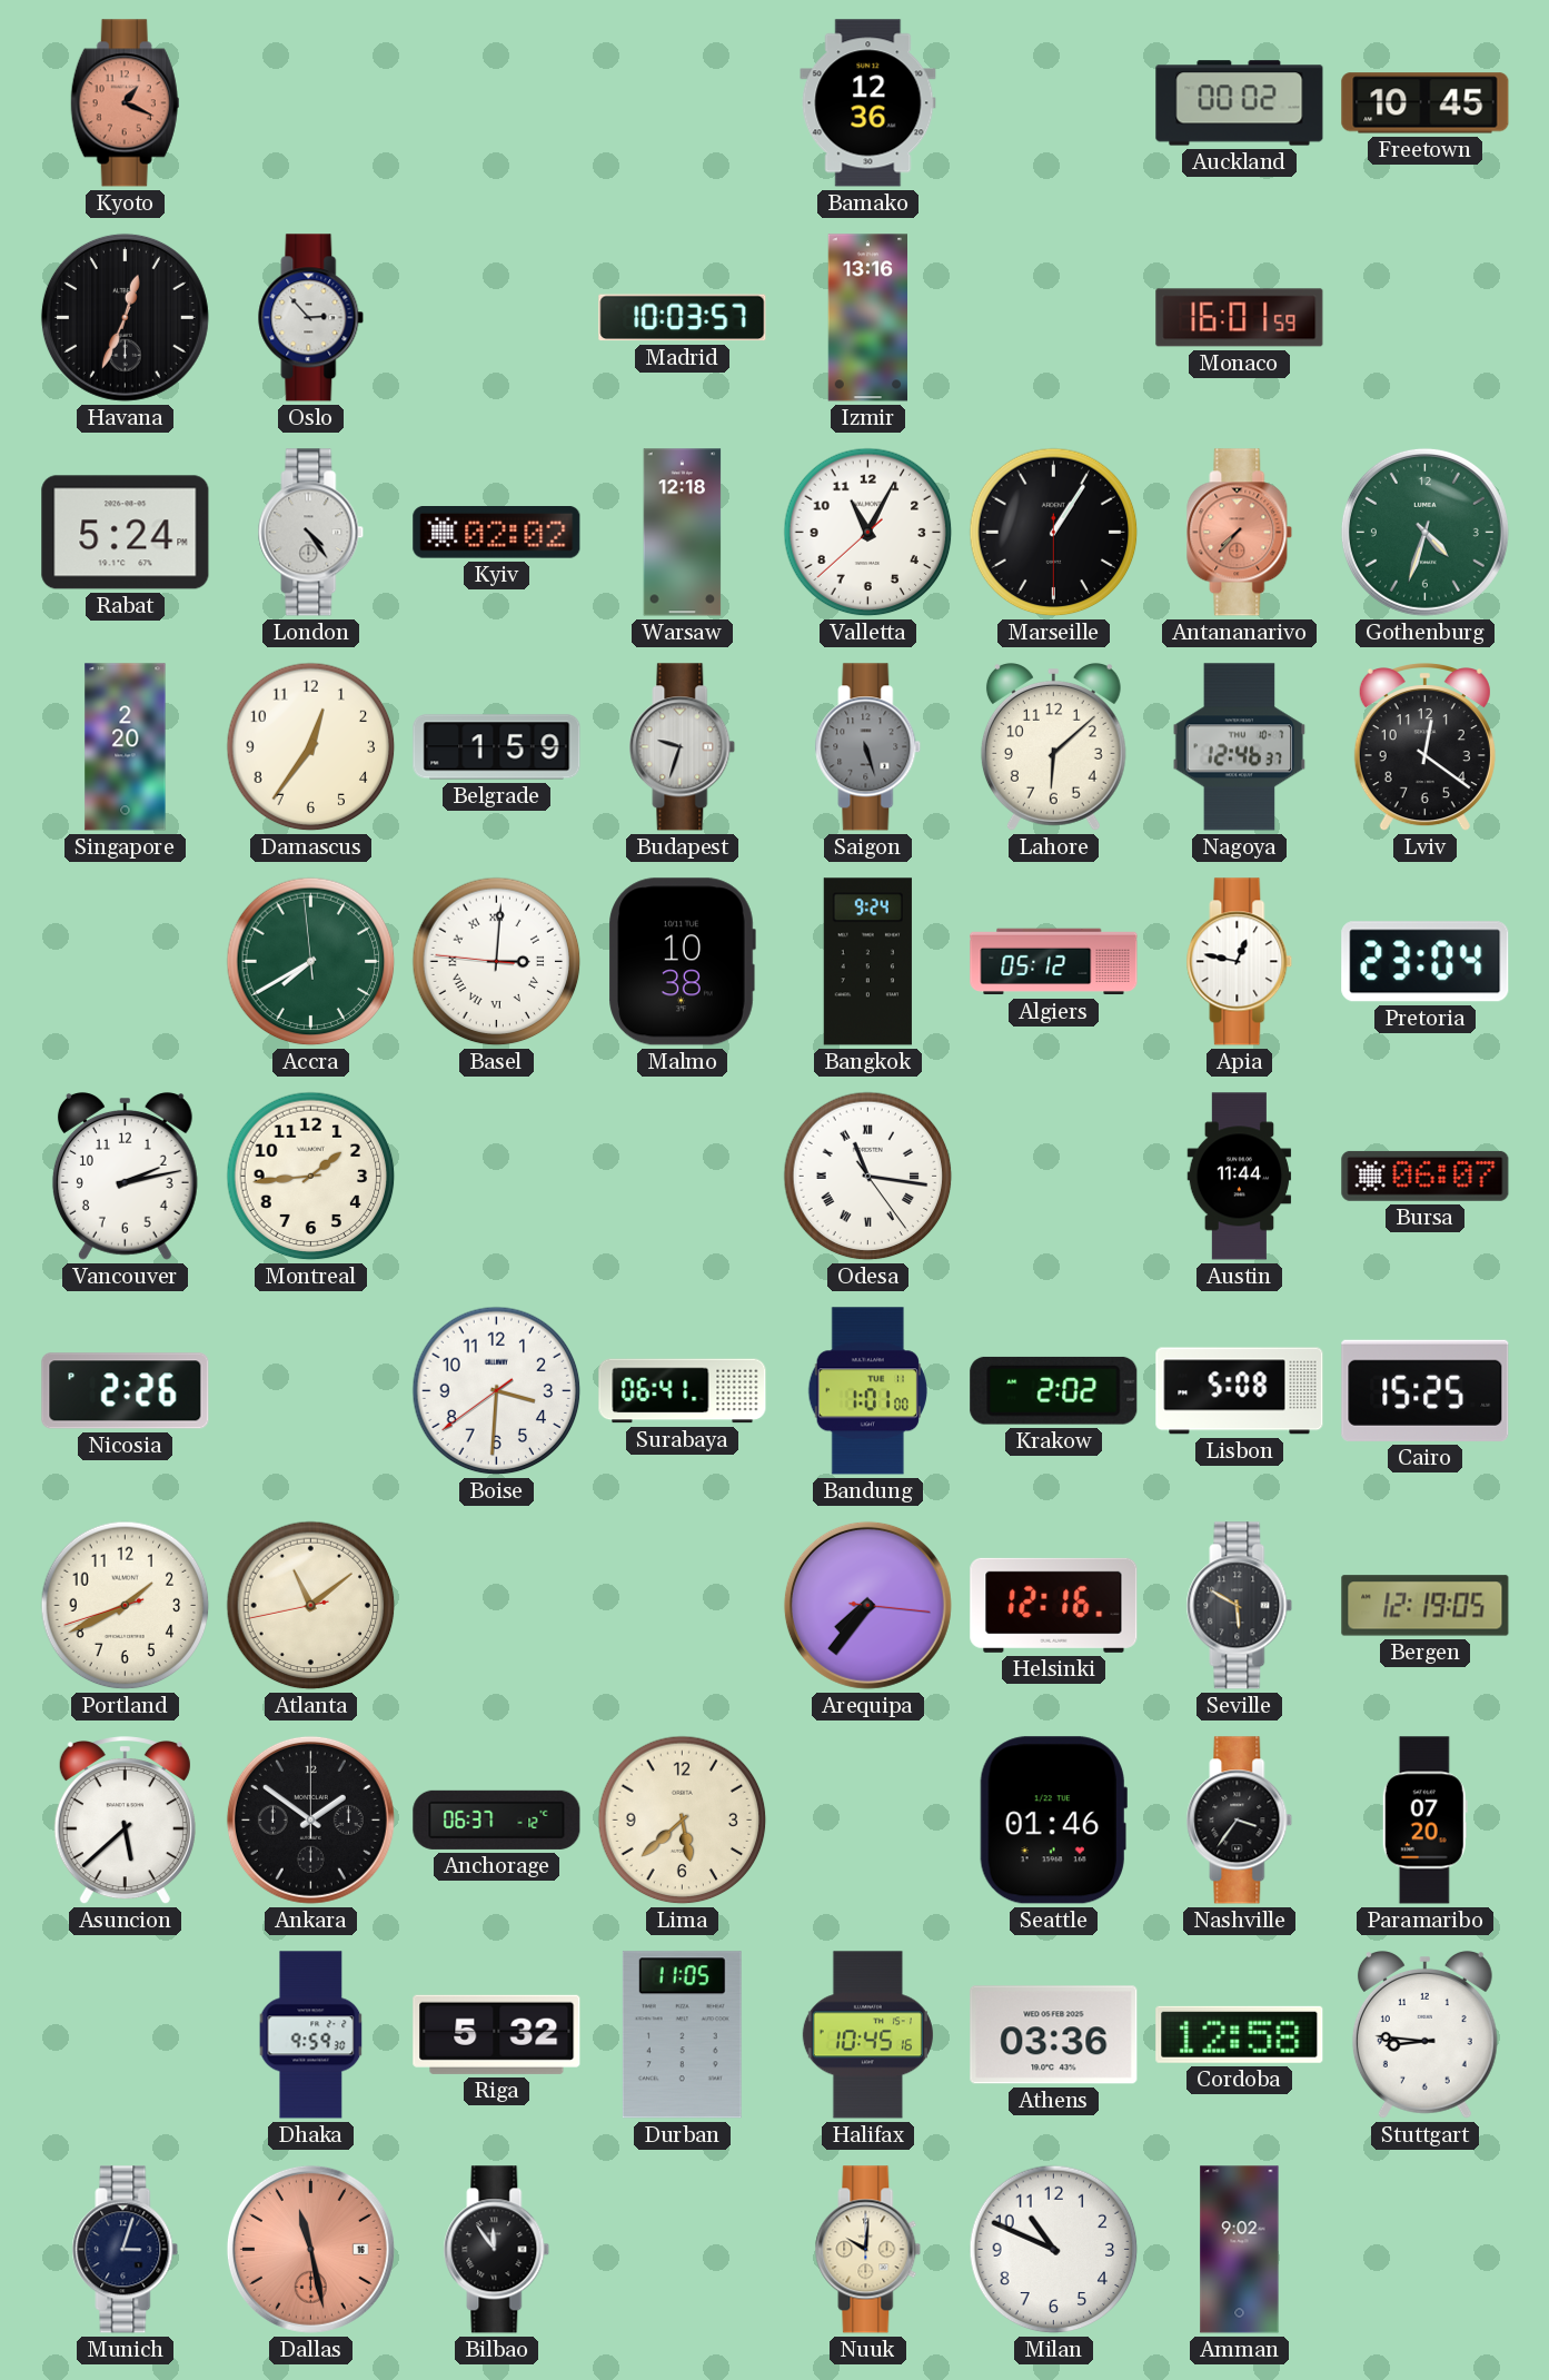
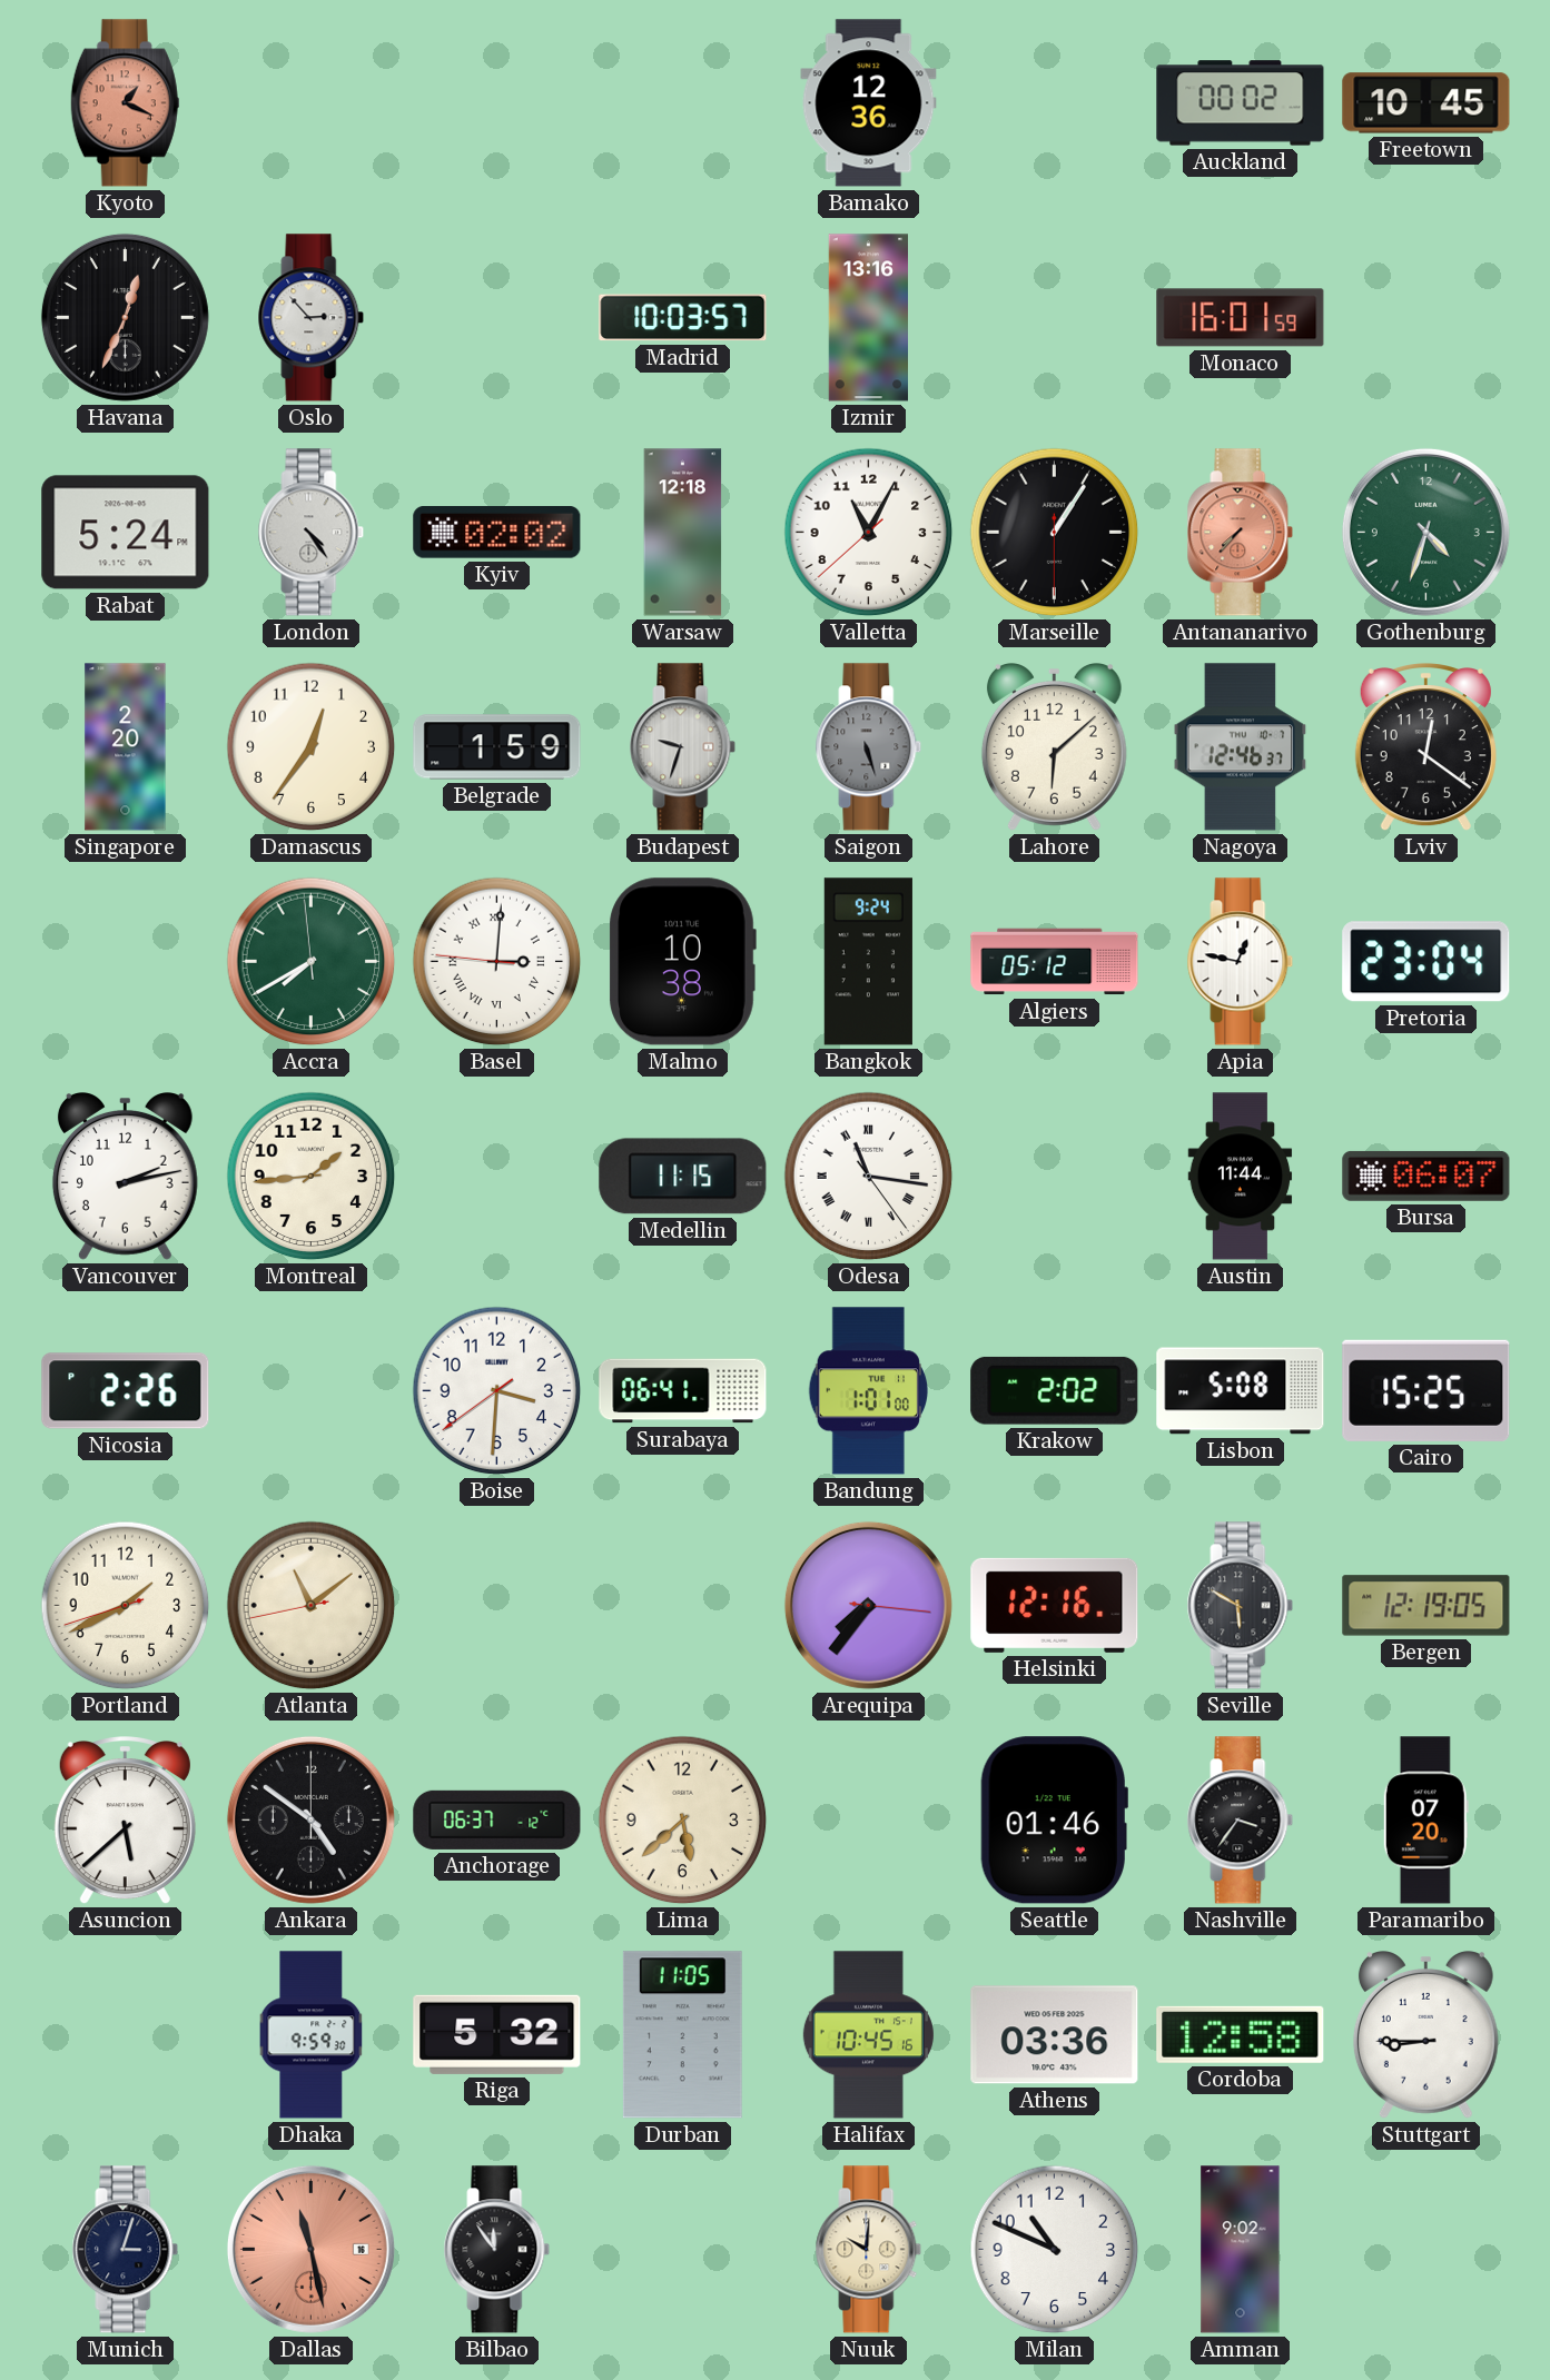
Medellin: none -> 11:15
Ankara: 1:51 -> 4:51
Stuttgart: 8:46 -> 8:45
